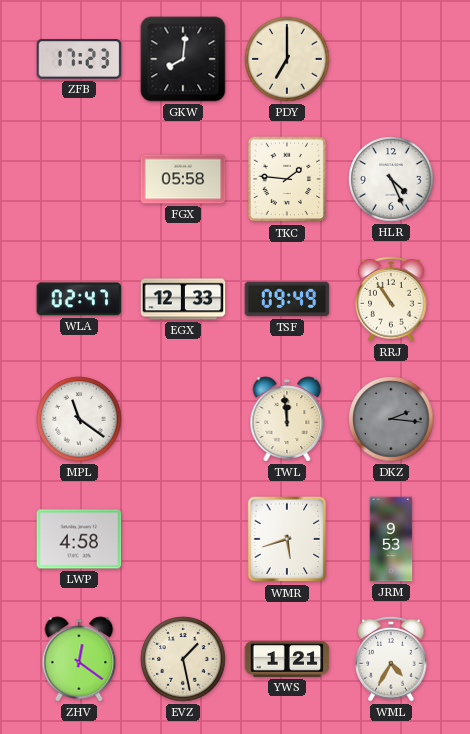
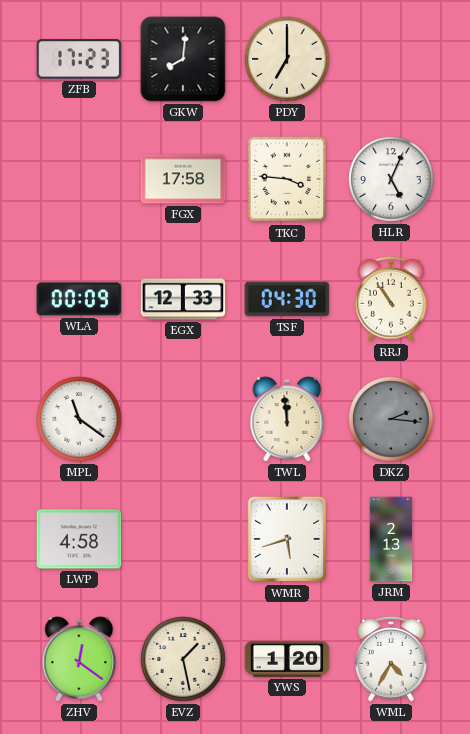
FGX: 05:58 -> 17:58
TKC: 1:46 -> 3:46
HLR: 4:26 -> 5:04
WLA: 02:47 -> 00:09
TSF: 09:49 -> 04:30
JRM: 9:53 -> 2:13
YWS: 1:21 -> 1:20
